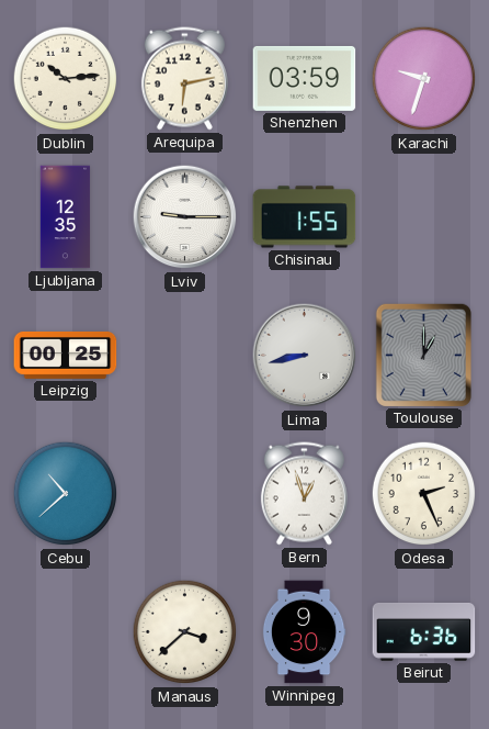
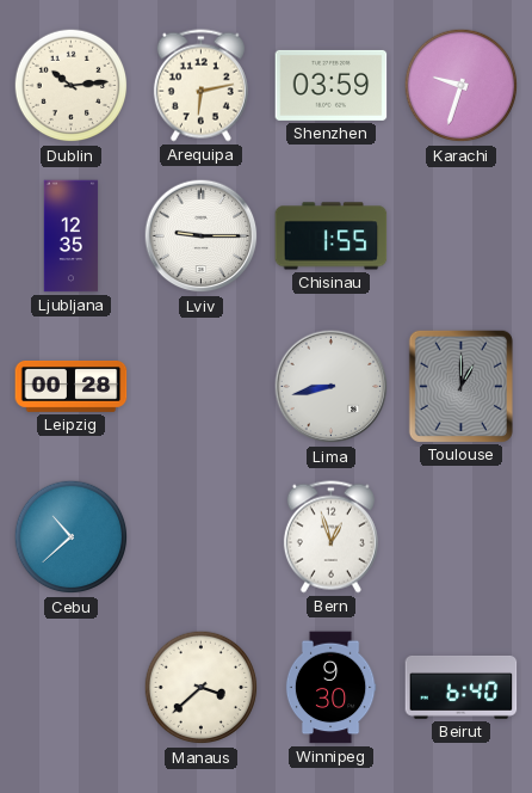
Leipzig: 00:25 -> 00:28
Odesa: 2:26 -> none
Beirut: 6:36 -> 6:40
